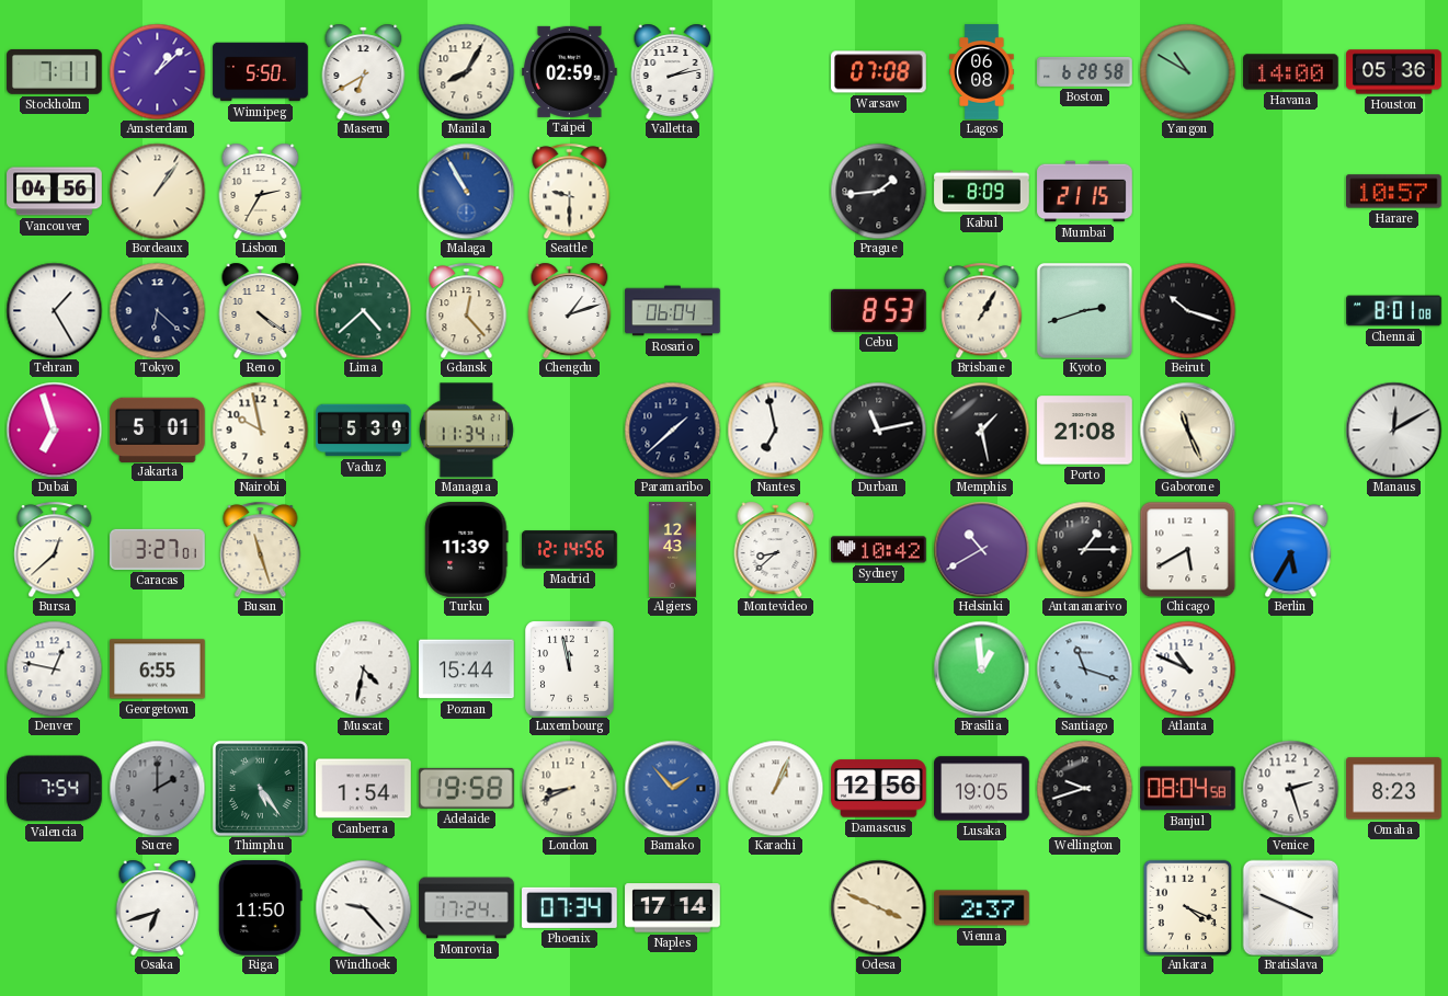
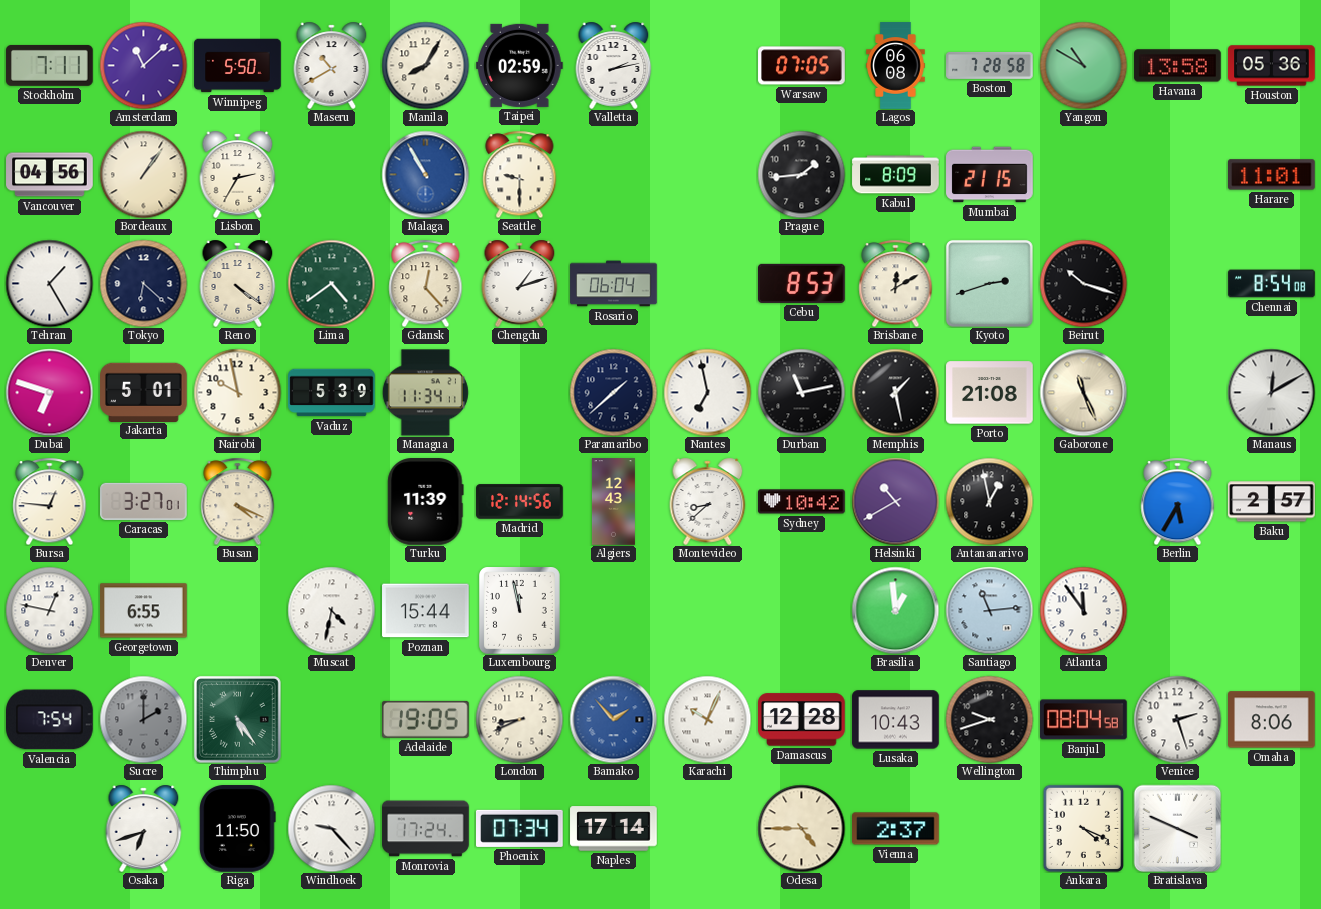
Amsterdam: 1:08 -> 11:08
Maseru: 6:40 -> 10:40
Warsaw: 07:08 -> 07:05
Boston: 6:28 -> 7:28
Havana: 14:00 -> 13:58
Harare: 10:57 -> 11:01
Lima: 4:38 -> 4:39
Brisbane: 1:05 -> 12:10
Chennai: 8:01 -> 8:54
Dubai: 6:57 -> 6:48
Bursa: 12:38 -> 12:46
Busan: 11:27 -> 4:19
Antananarivo: 1:15 -> 12:58
Chicago: 5:40 -> none
Baku: none -> 2:57
Santiago: 11:18 -> 11:14
Atlanta: 10:49 -> 11:54
Canberra: 1:54 -> none
Adelaide: 19:58 -> 19:05
Karachi: 1:04 -> 10:04
Damascus: 12:56 -> 12:28
Lusaka: 19:05 -> 10:43
Omaha: 8:23 -> 8:06
Odesa: 3:49 -> 4:45
